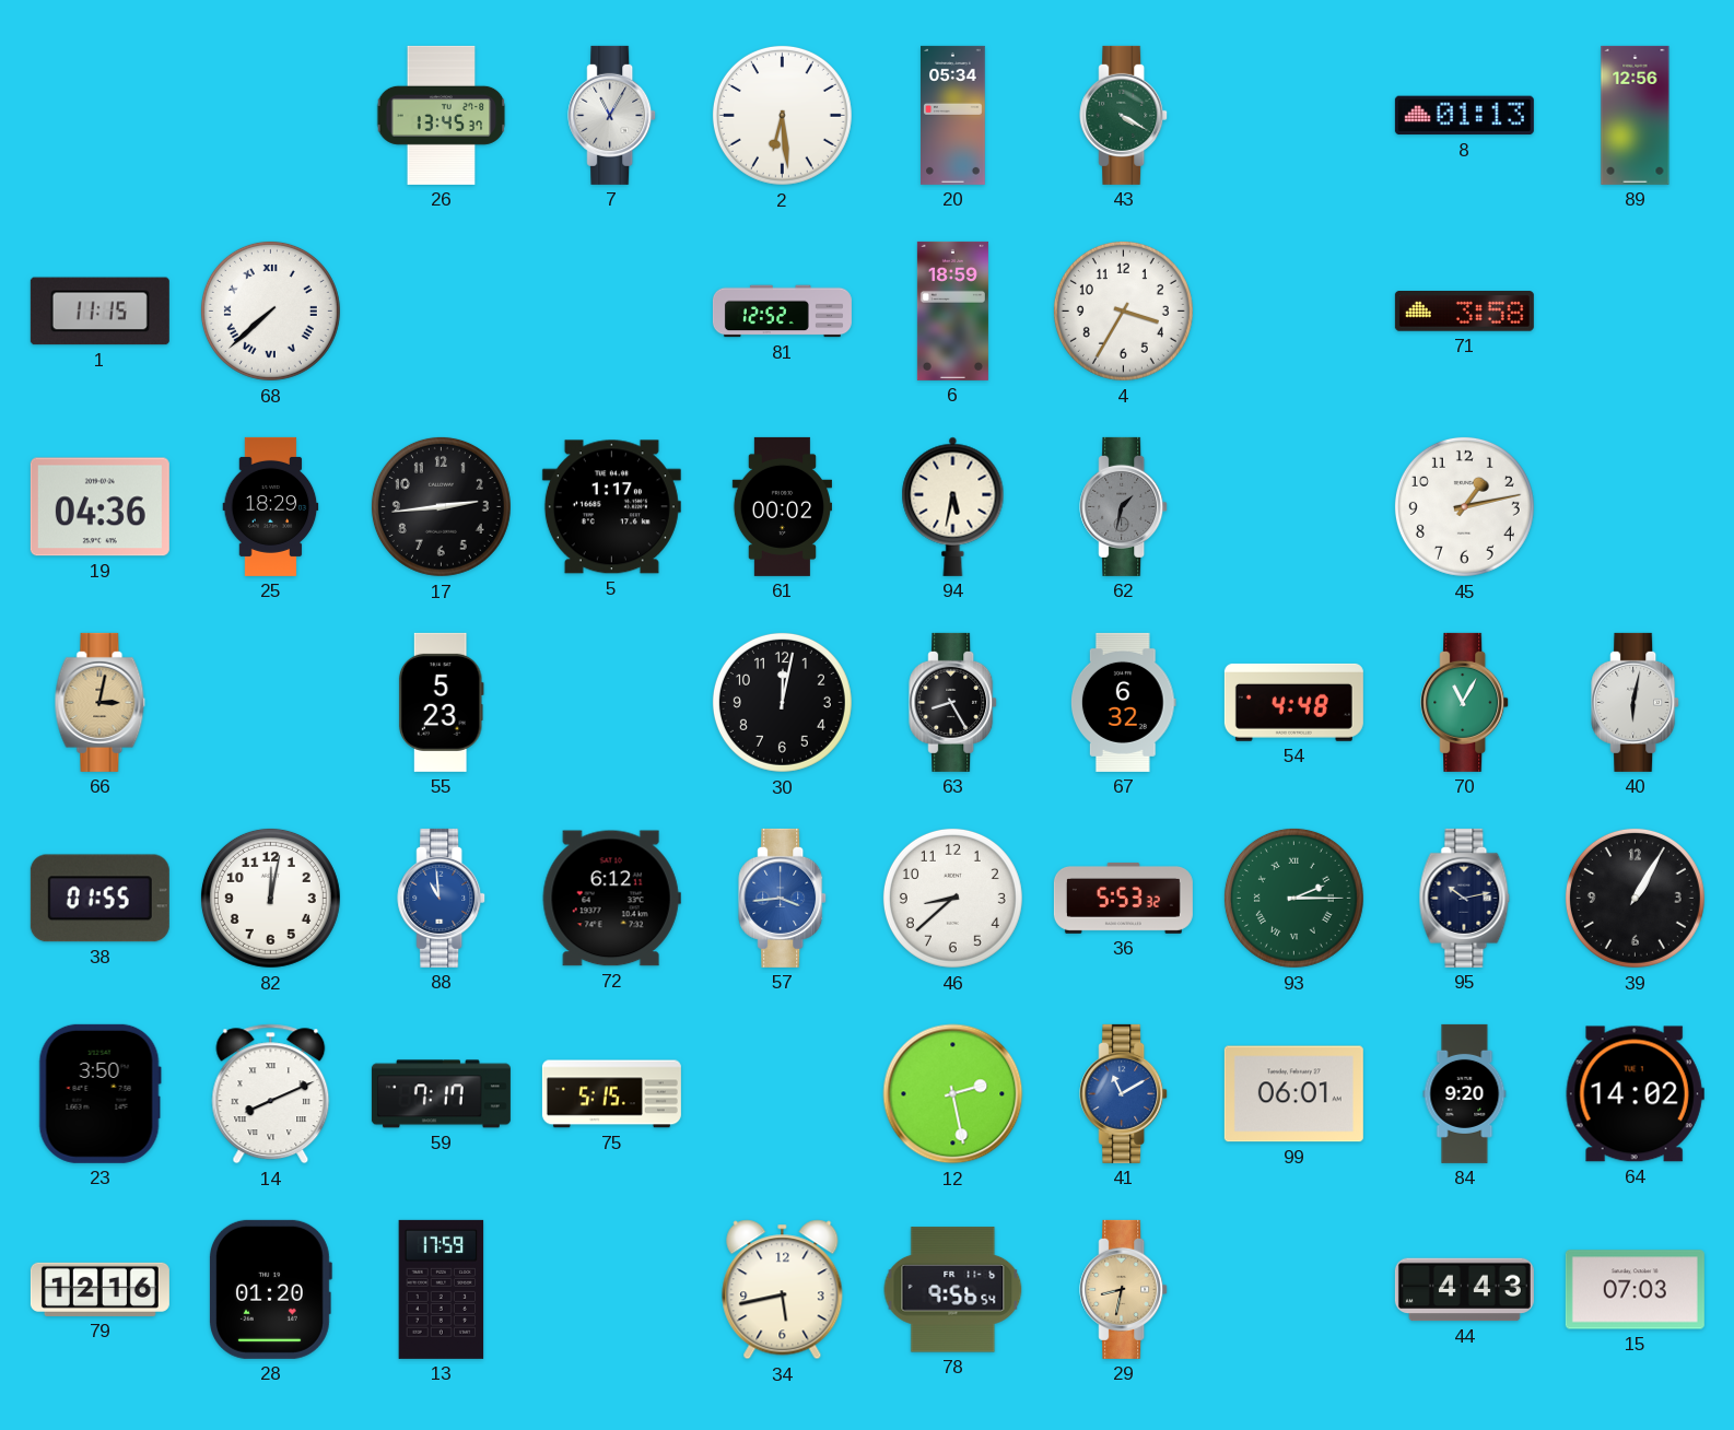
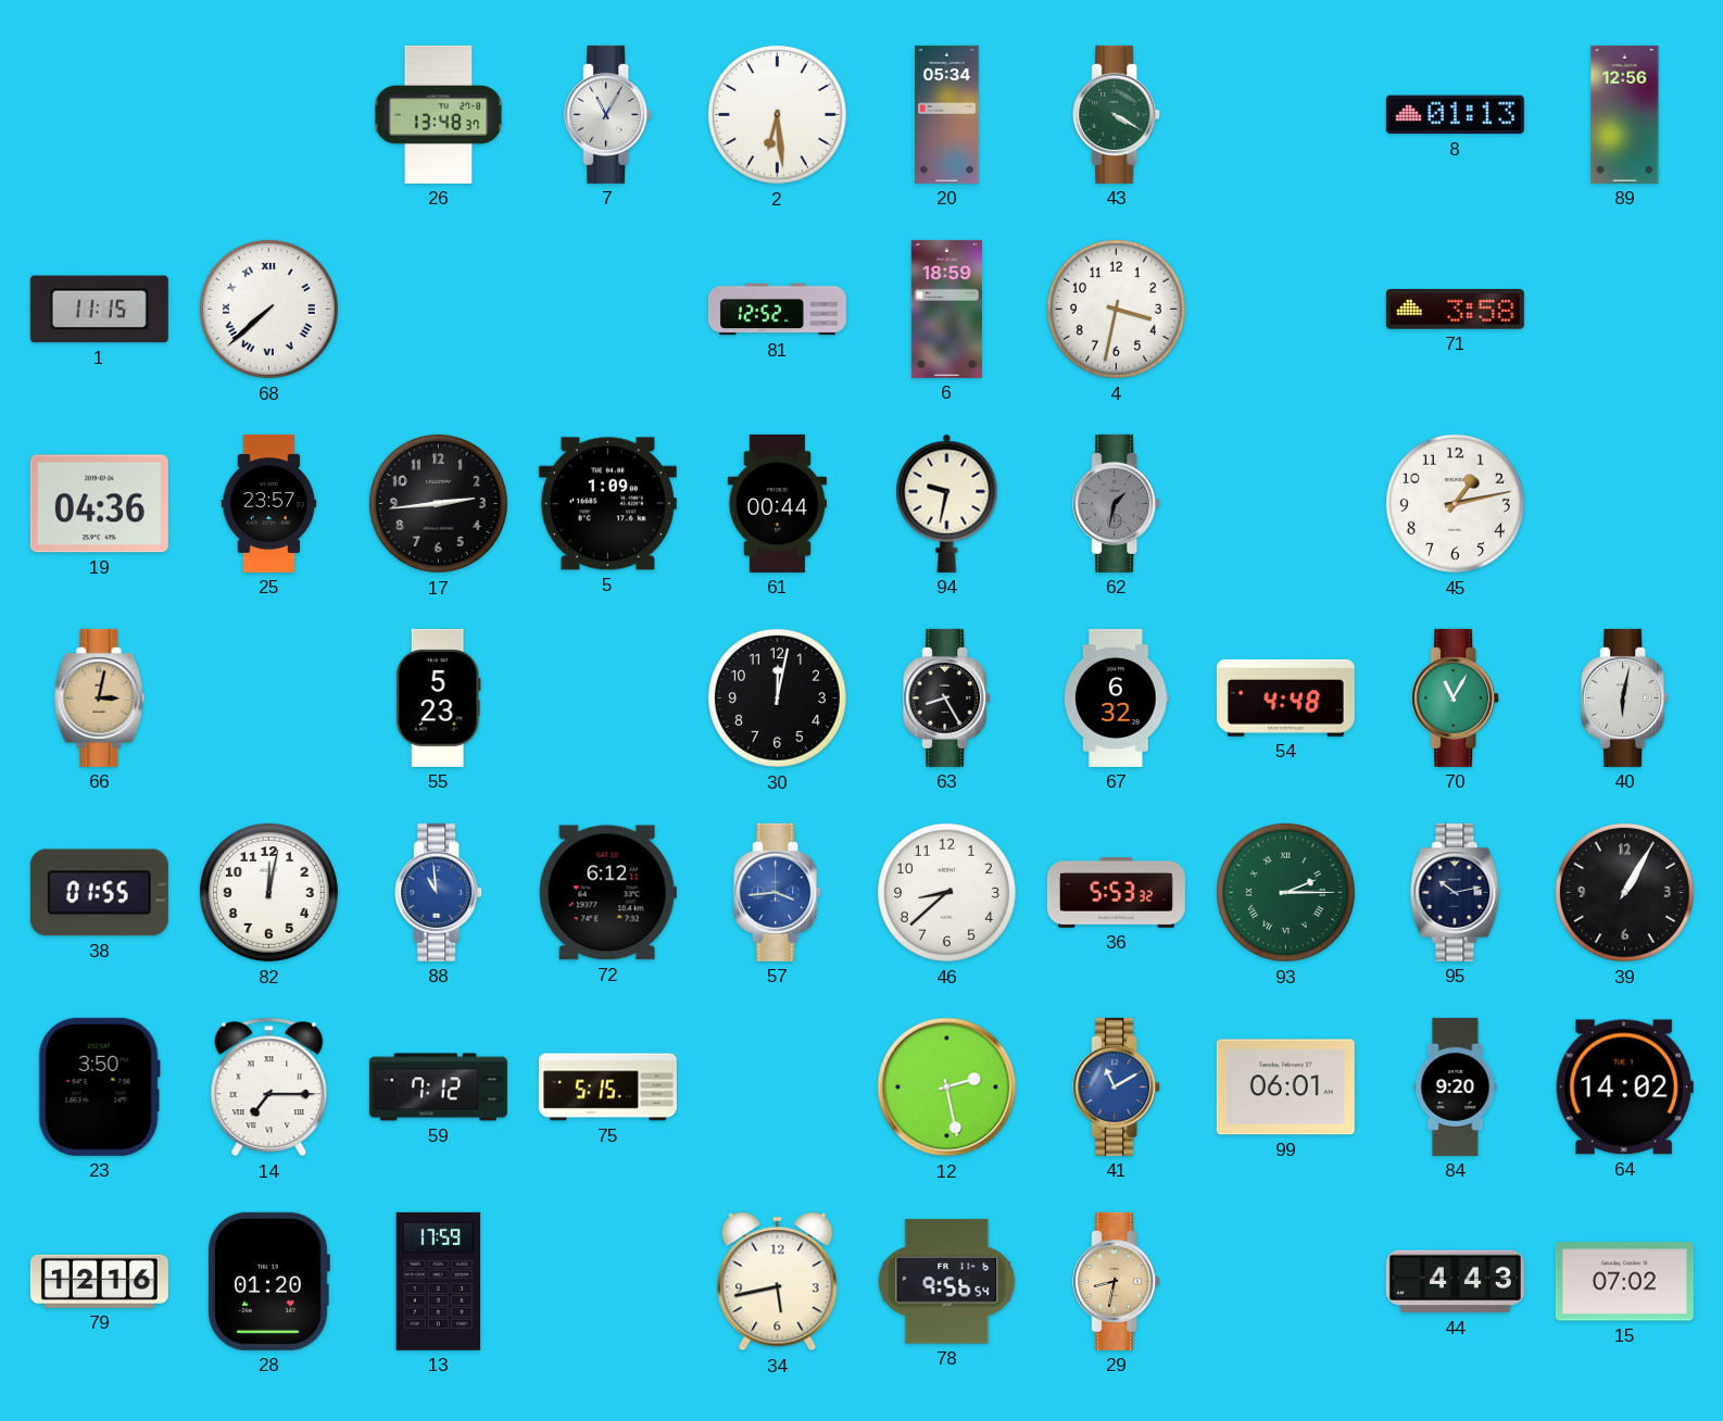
26: 13:45 -> 13:48
4: 3:35 -> 3:32
25: 18:29 -> 23:57
5: 1:17 -> 1:09
61: 00:02 -> 00:44
94: 5:32 -> 9:32
14: 8:11 -> 7:15
59: 7:17 -> 7:12
15: 07:03 -> 07:02
